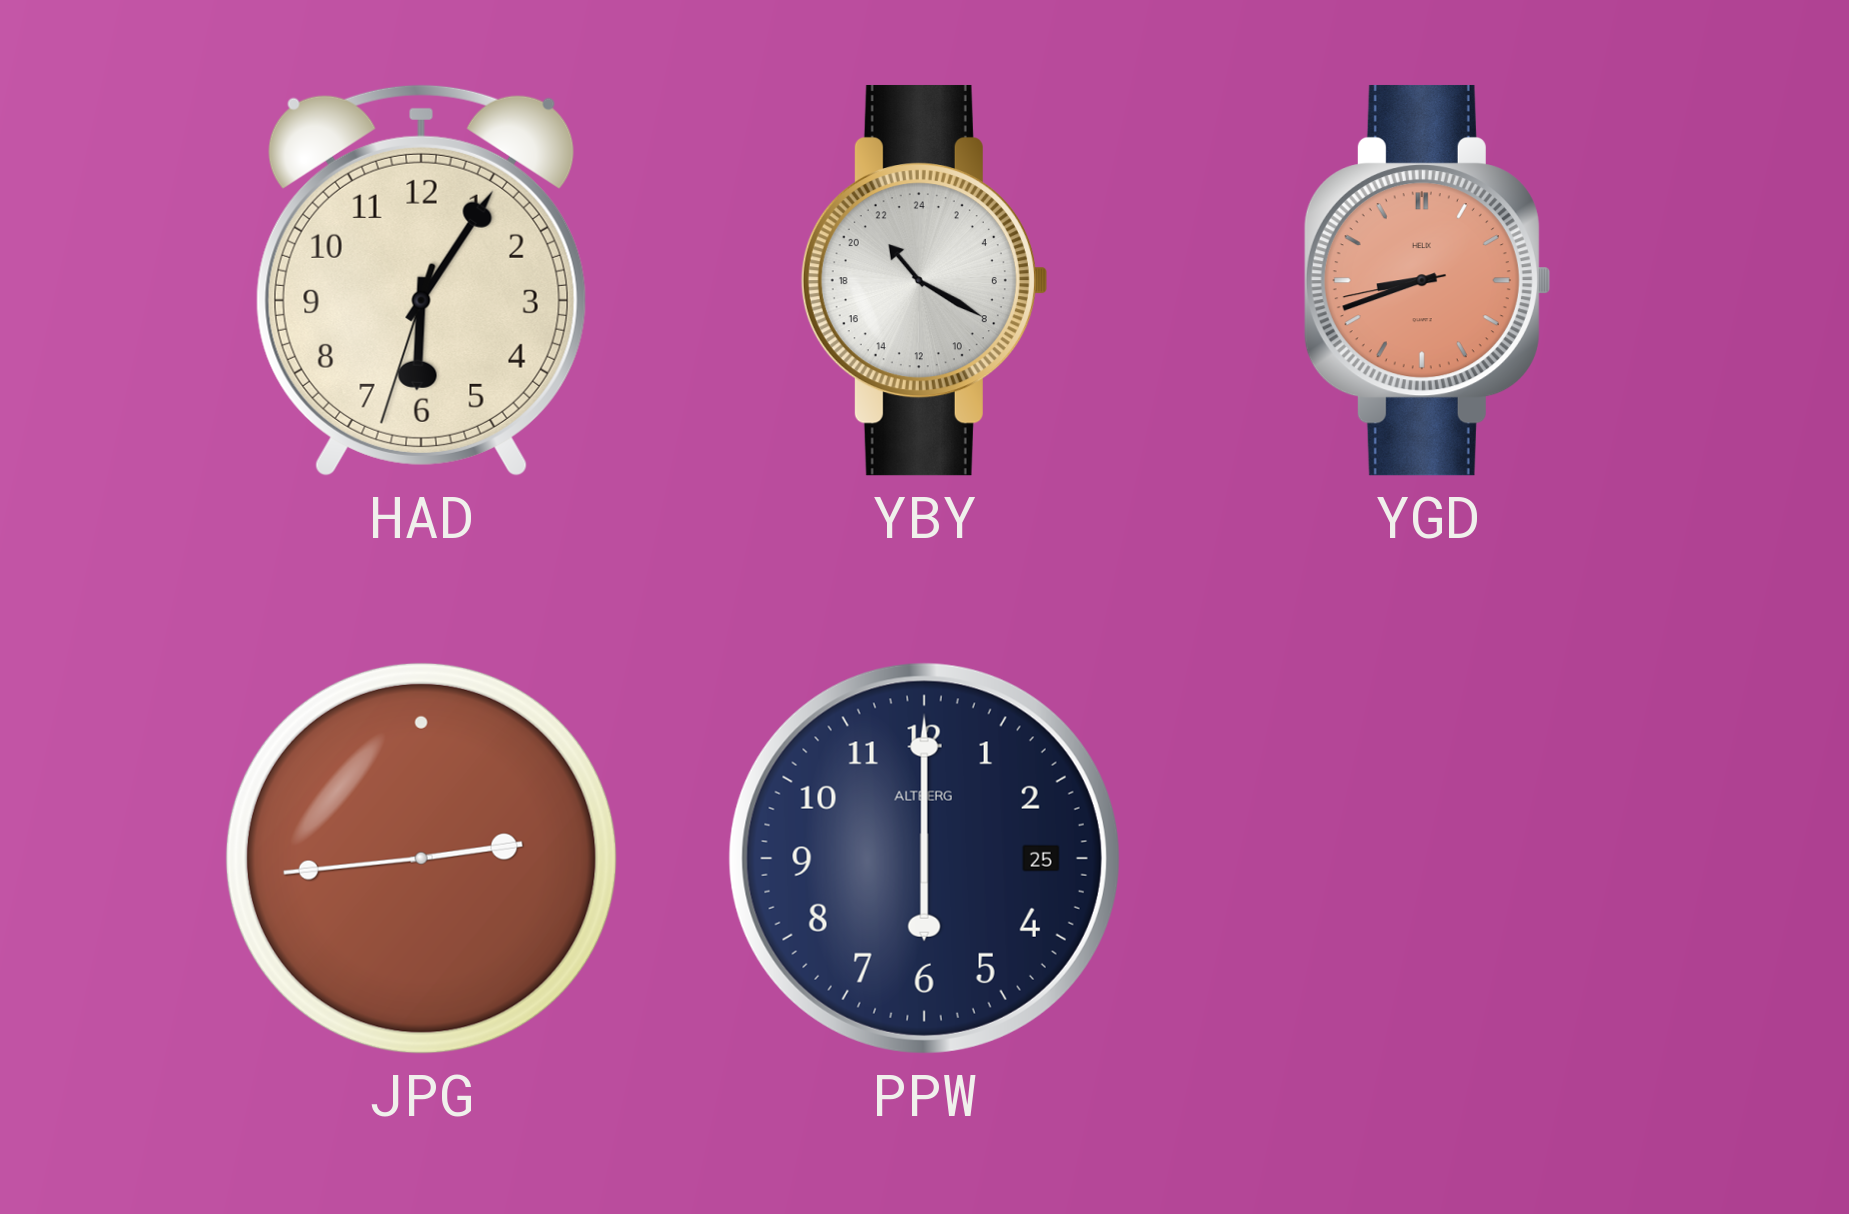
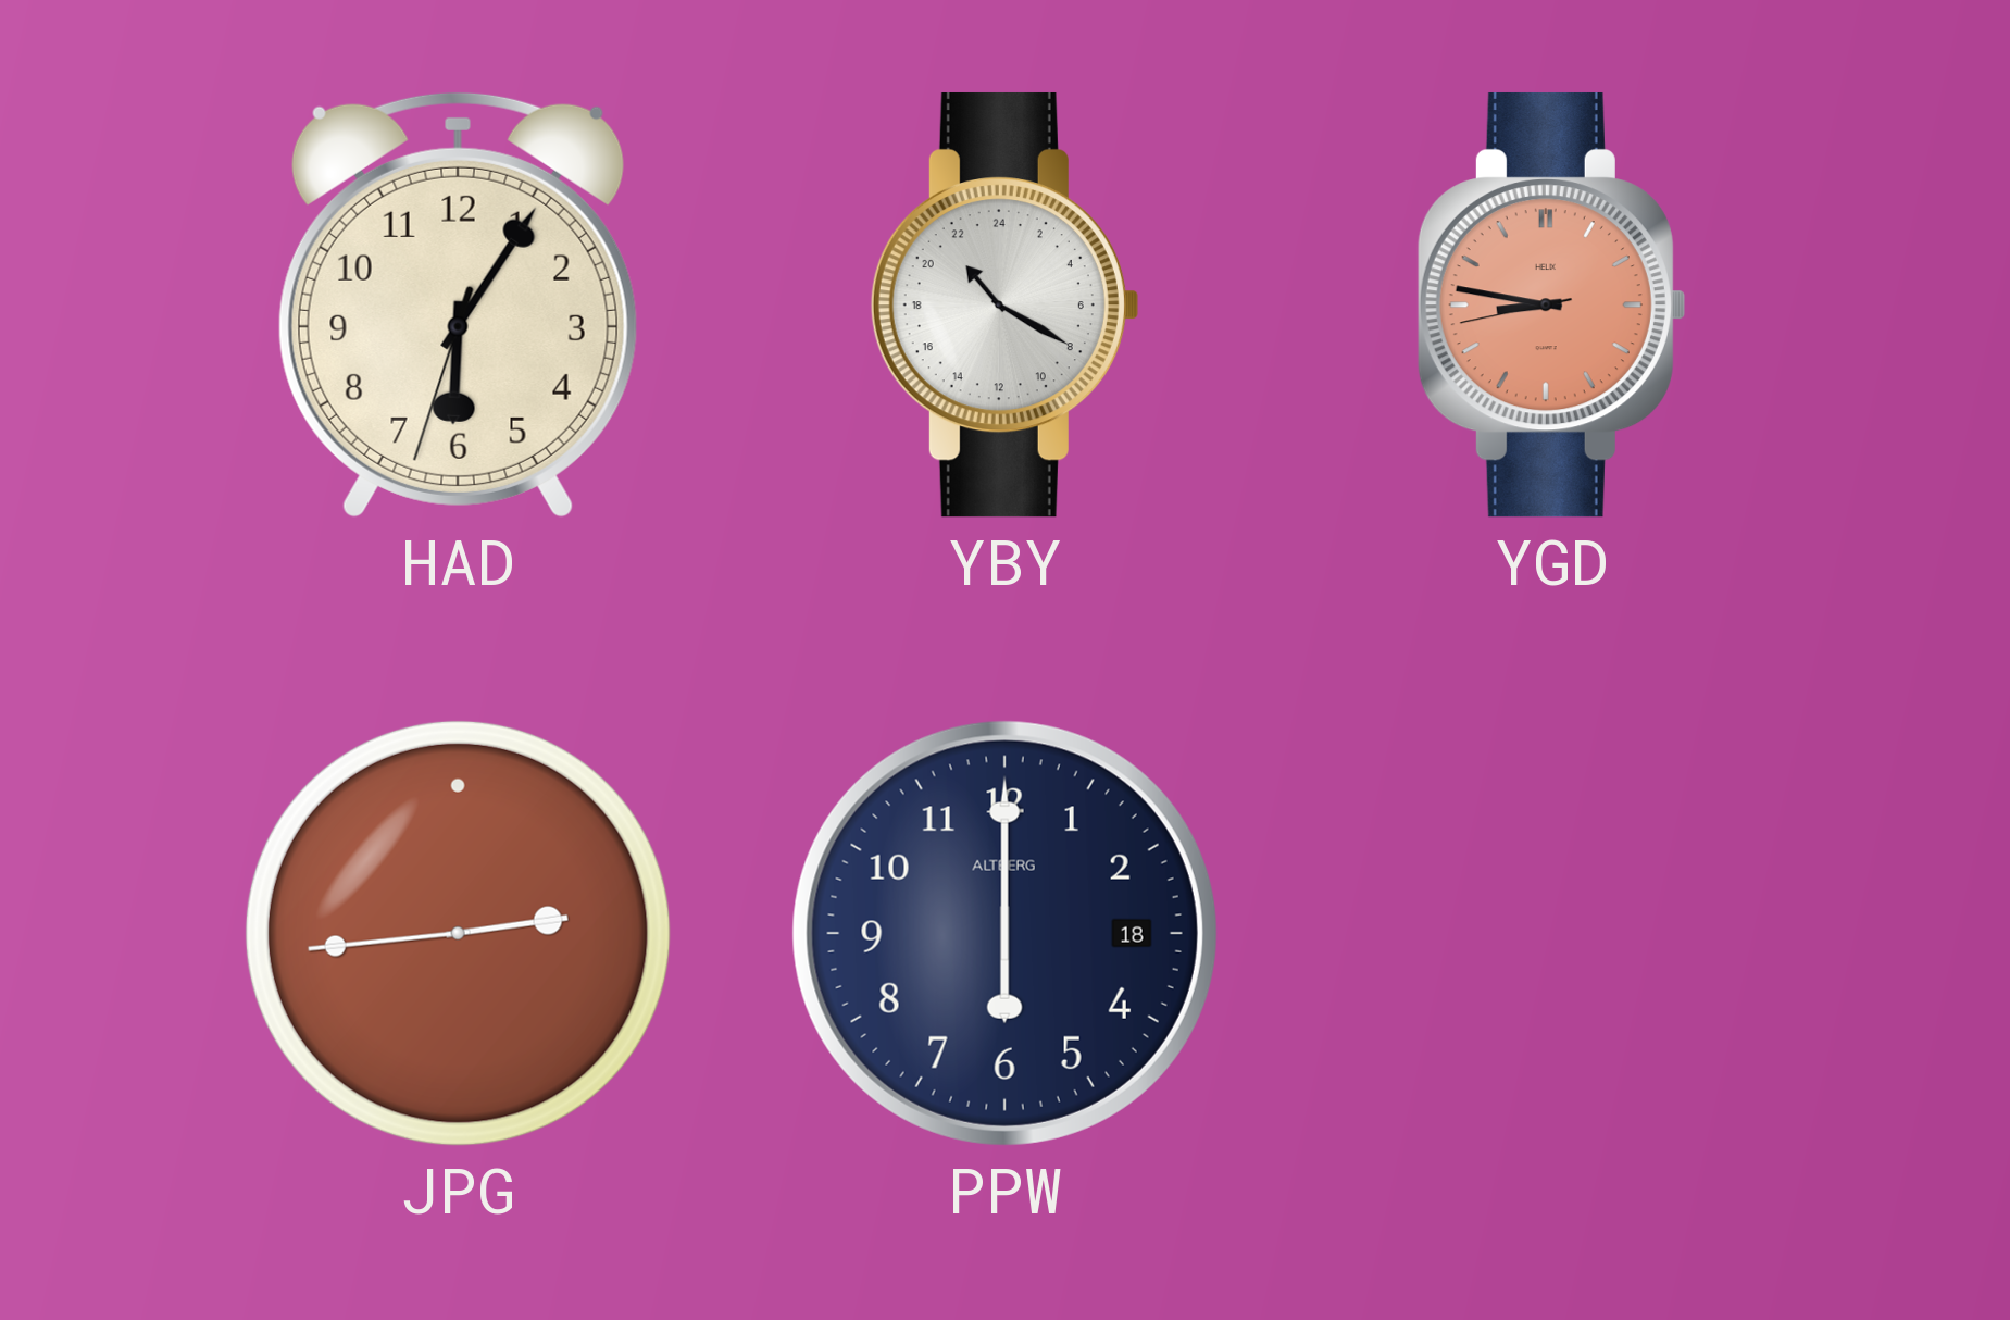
YGD: 8:41 -> 8:46
PPW date: 25 -> 18
